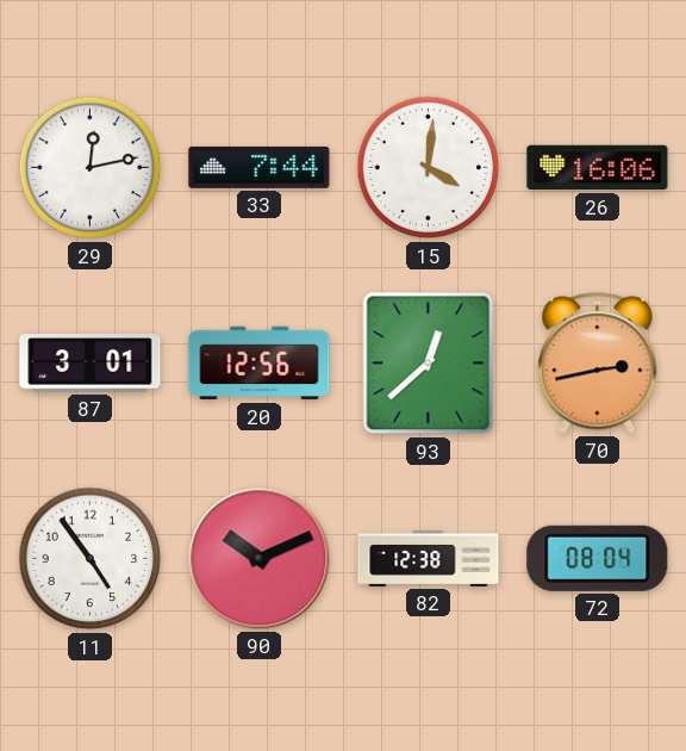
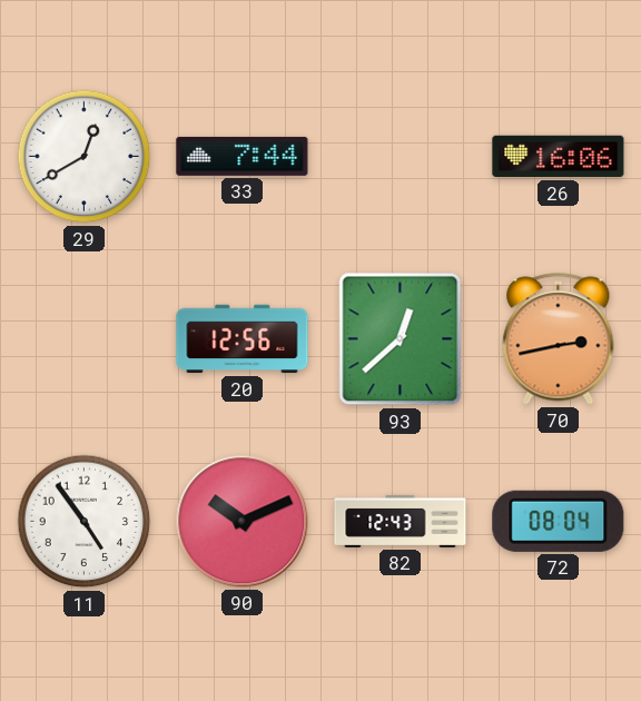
29: 12:13 -> 12:40
15: 4:01 -> none
87: 3:01 -> none
82: 12:38 -> 12:43
